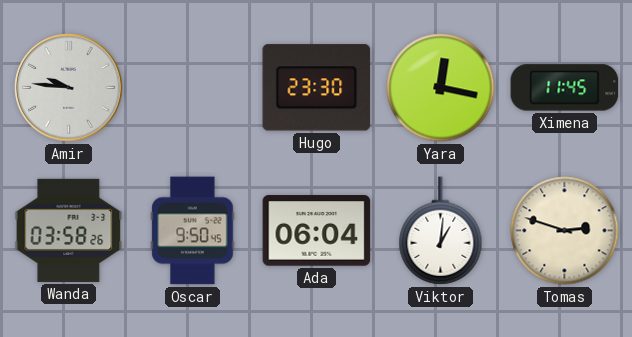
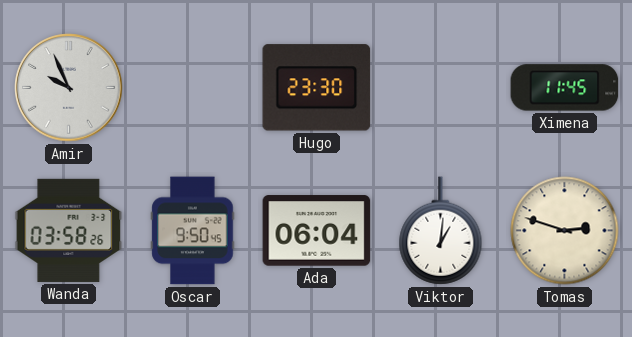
Amir: 9:46 -> 9:56
Yara: 12:17 -> none
